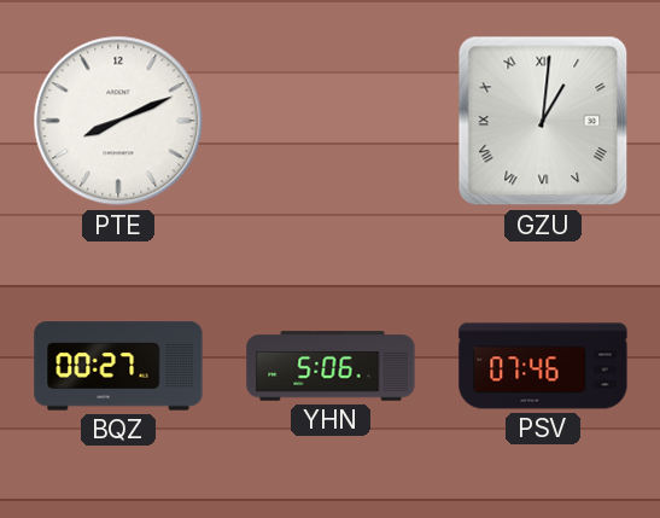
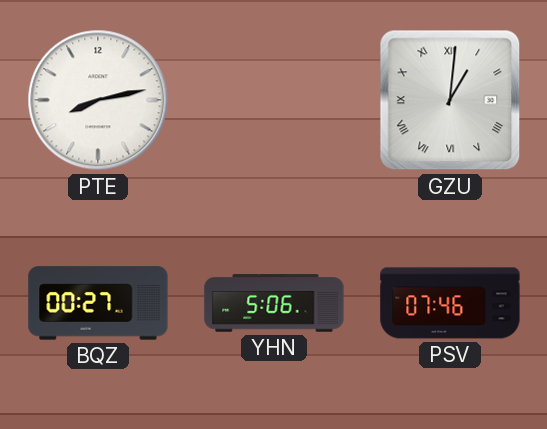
PTE: 8:11 -> 8:13
